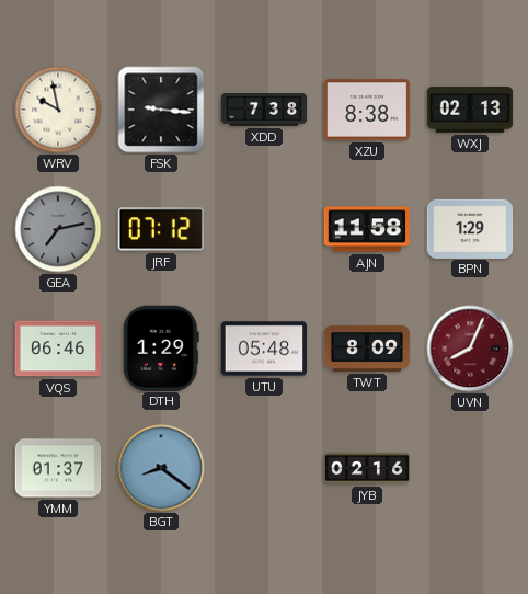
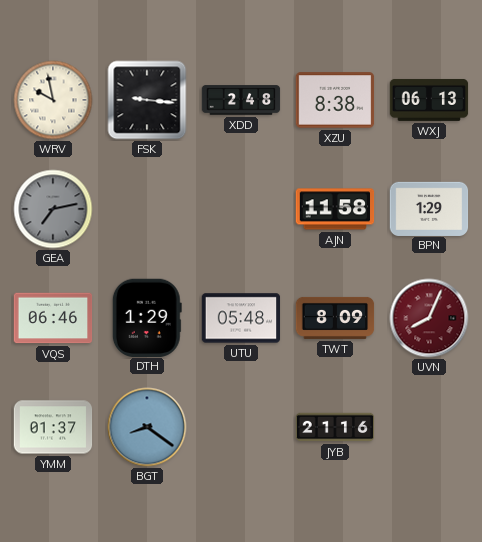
XDD: 7:38 -> 2:48
WXJ: 02:13 -> 06:13
JRF: 07:12 -> none
JYB: 02:16 -> 21:16
